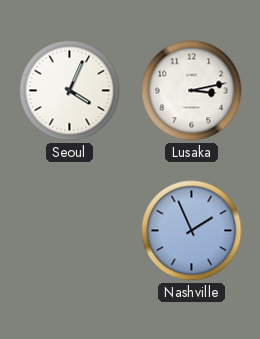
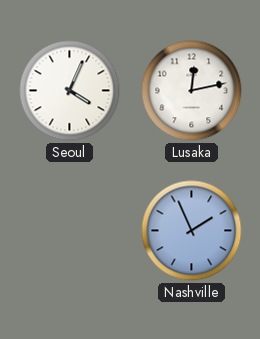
Lusaka: 3:13 -> 12:13
